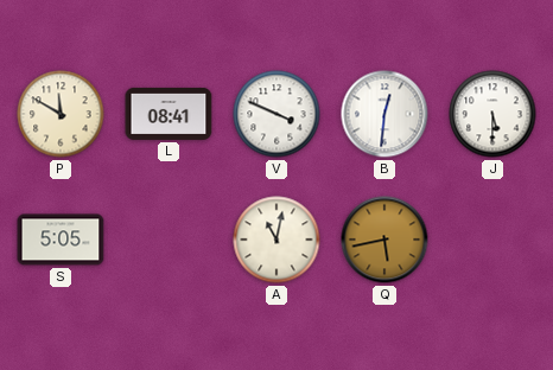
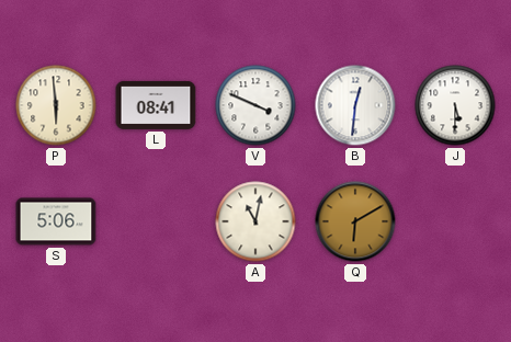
P: 11:50 -> 5:59
S: 5:05 -> 5:06
Q: 5:43 -> 6:10
